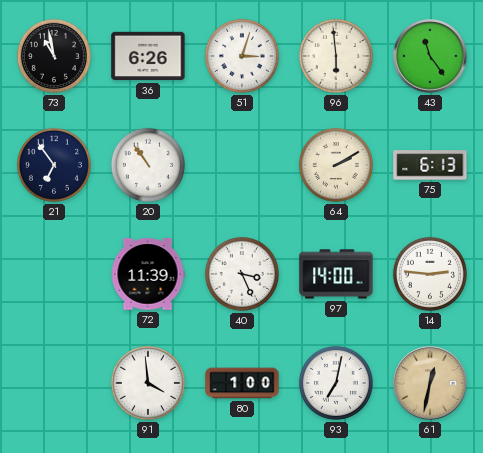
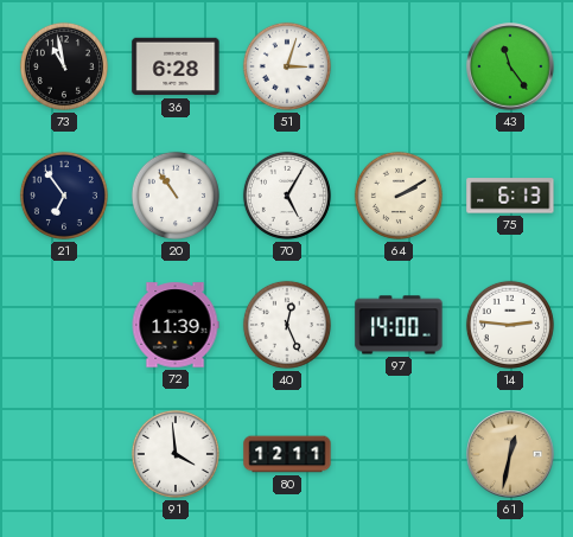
36: 6:26 -> 6:28
96: 5:59 -> none
70: none -> 5:05
40: 3:26 -> 12:26
80: 1:00 -> 12:11
93: 7:02 -> none
